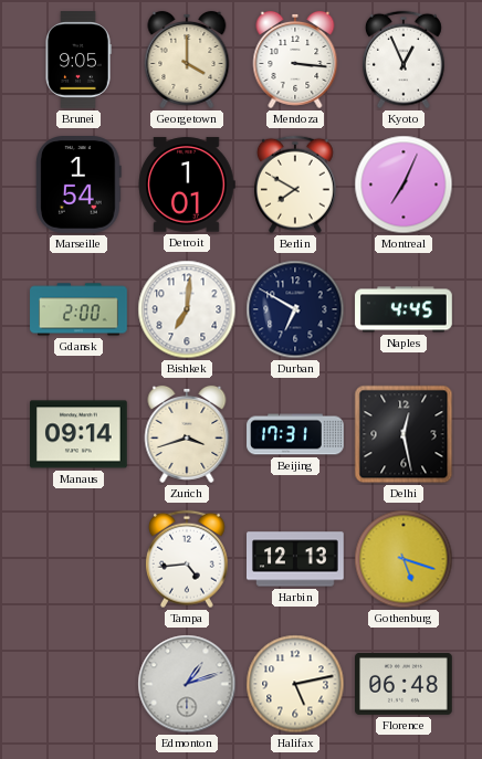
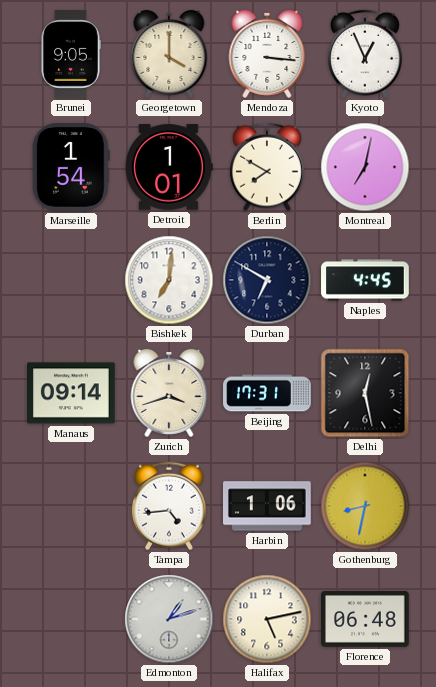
Montreal: 7:04 -> 7:02
Gdansk: 2:00 -> none
Harbin: 12:13 -> 1:06
Gothenburg: 5:18 -> 8:32
